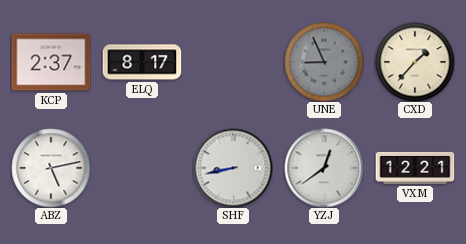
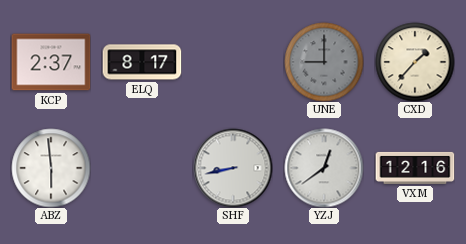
UNE: 8:56 -> 9:00
ABZ: 5:13 -> 5:59
VXM: 12:21 -> 12:16
